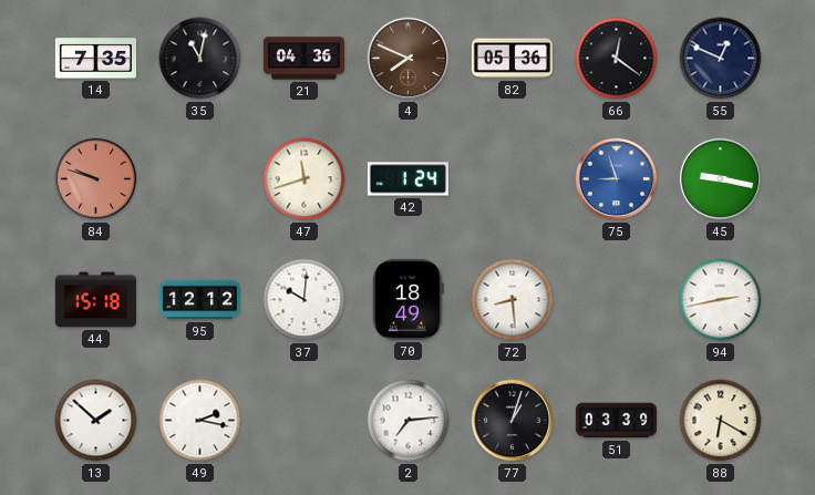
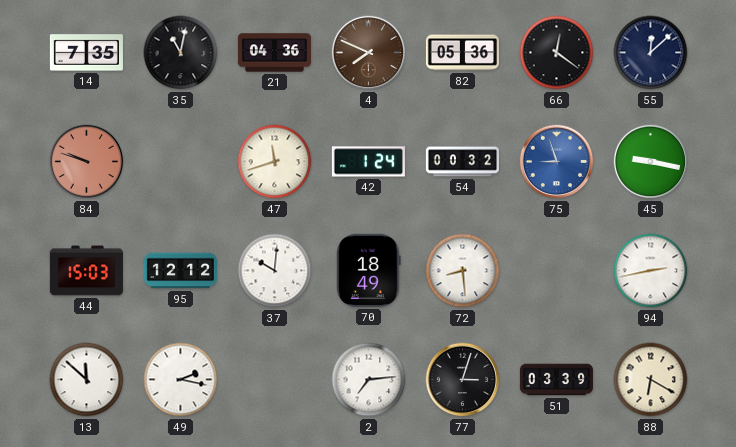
55: 12:49 -> 12:08
54: none -> 00:32
44: 15:18 -> 15:03
13: 1:52 -> 11:52
77: 1:03 -> 3:03
